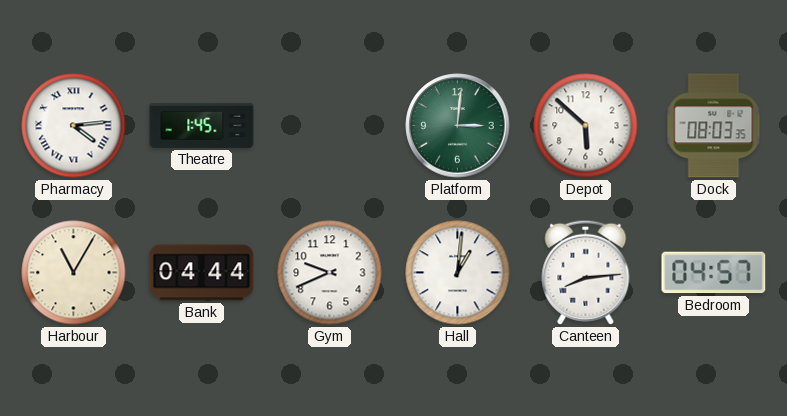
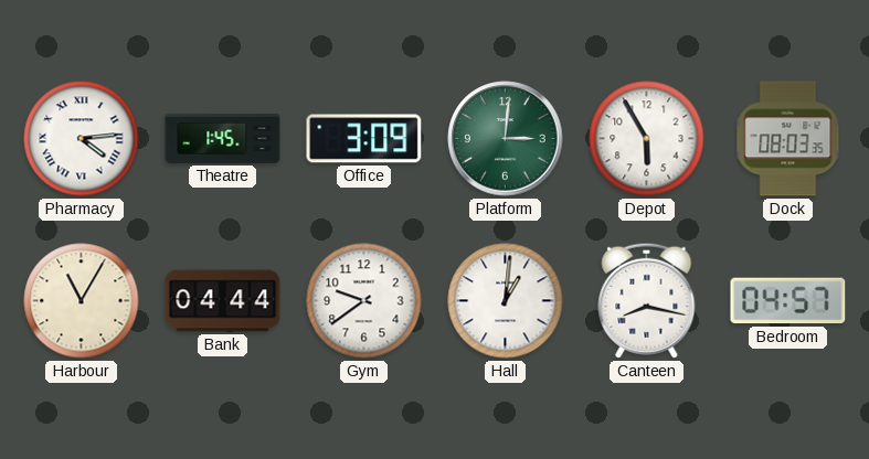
Office: none -> 3:09
Depot: 5:52 -> 5:55
Gym: 9:41 -> 9:39
Canteen: 8:14 -> 8:17
